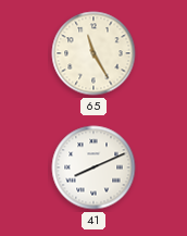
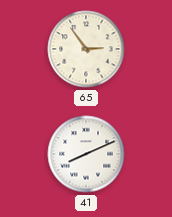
65: 11:25 -> 2:54
